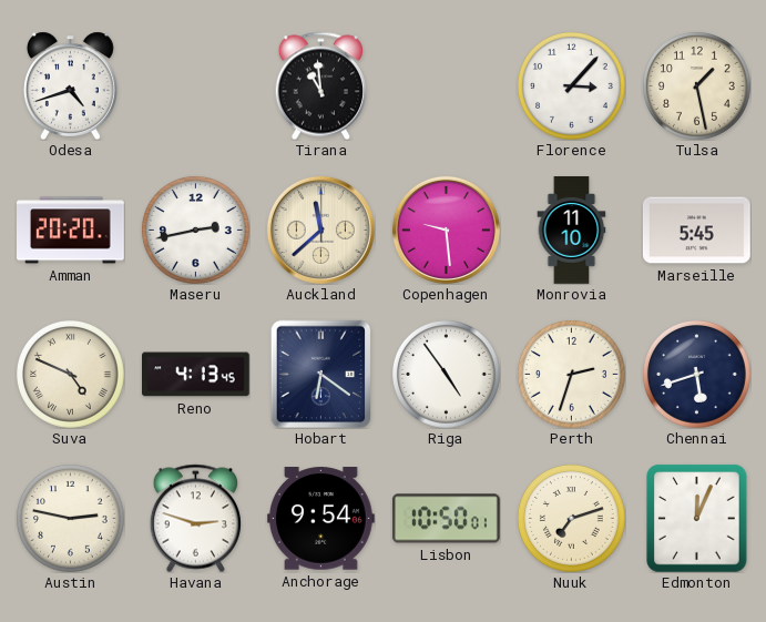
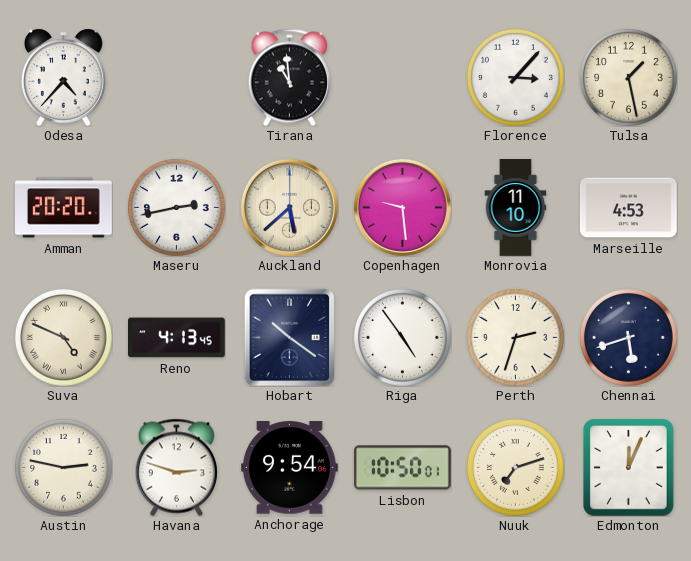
Odesa: 4:42 -> 4:37
Auckland: 11:38 -> 5:38
Marseille: 5:45 -> 4:53
Hobart: 6:21 -> 10:21
